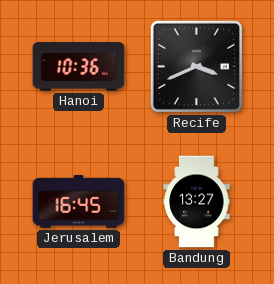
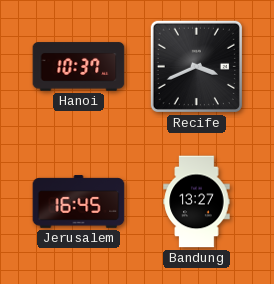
Hanoi: 10:36 -> 10:37
